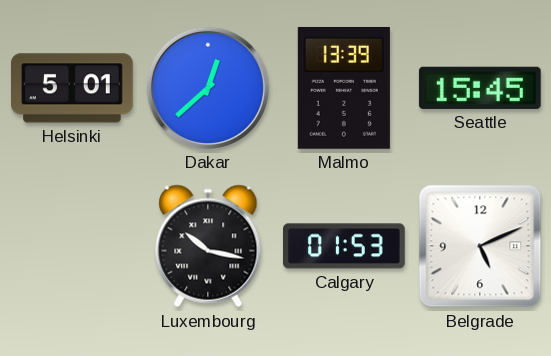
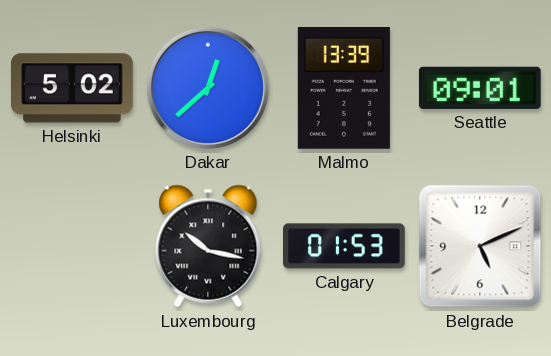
Helsinki: 5:01 -> 5:02
Seattle: 15:45 -> 09:01
